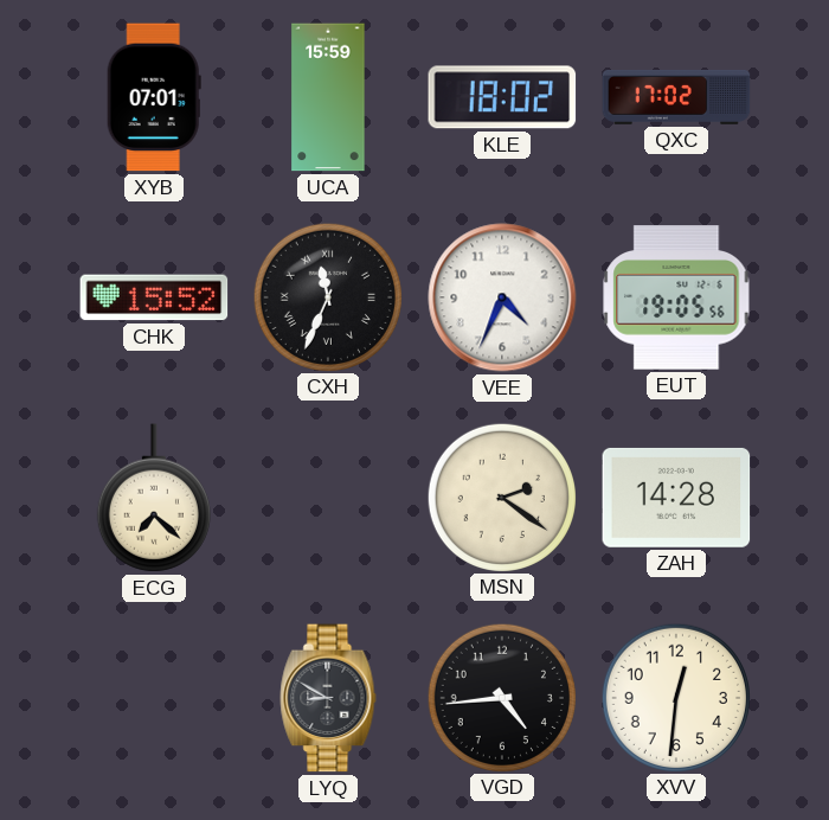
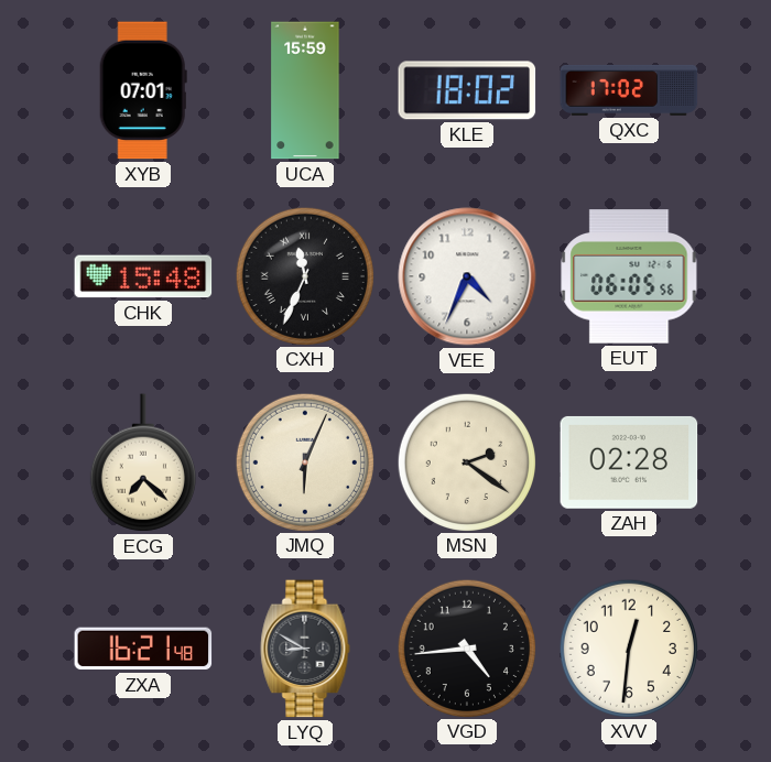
CHK: 15:52 -> 15:48
EUT: 19:05 -> 06:05
JMQ: none -> 6:04
ZAH: 14:28 -> 02:28
ZXA: none -> 16:21
